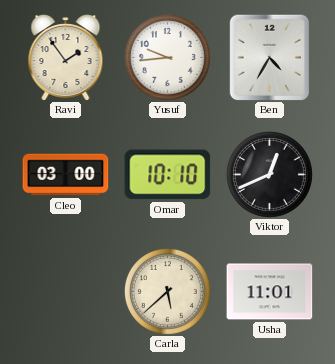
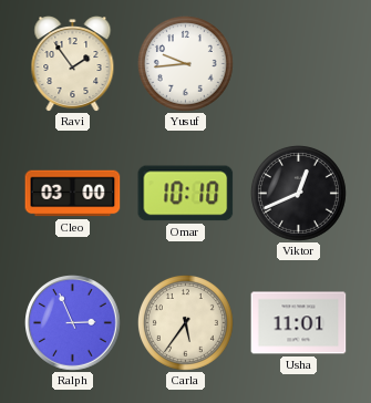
Ben: 4:35 -> none
Ralph: none -> 2:56
Carla: 5:38 -> 5:36
